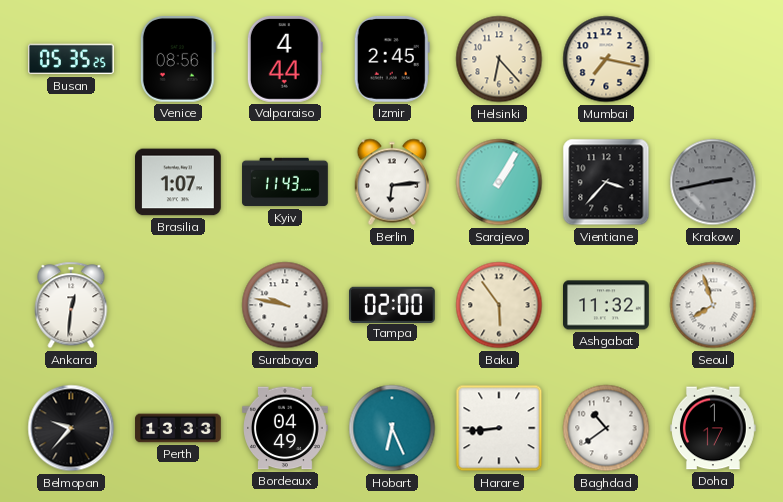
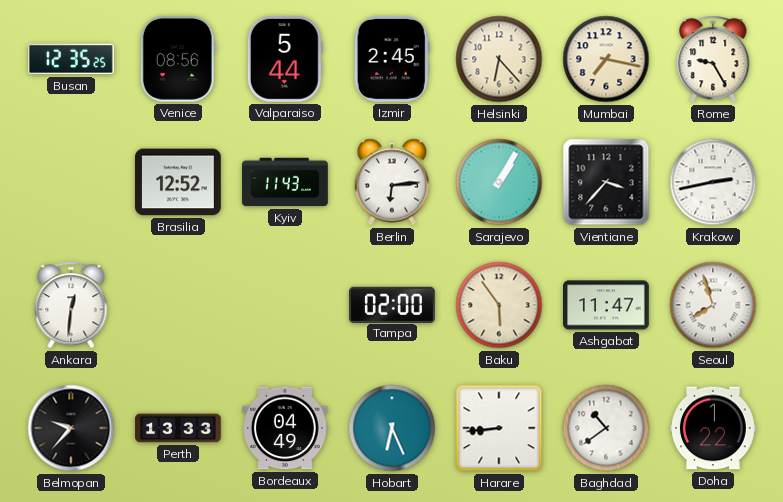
Busan: 05:35 -> 12:35
Valparaiso: 4:44 -> 5:44
Rome: none -> 9:25
Brasilia: 1:07 -> 12:52
Krakow dial: grey -> white
Surabaya: 9:47 -> none
Ashgabat: 11:32 -> 11:47
Doha: 1:17 -> 1:22
